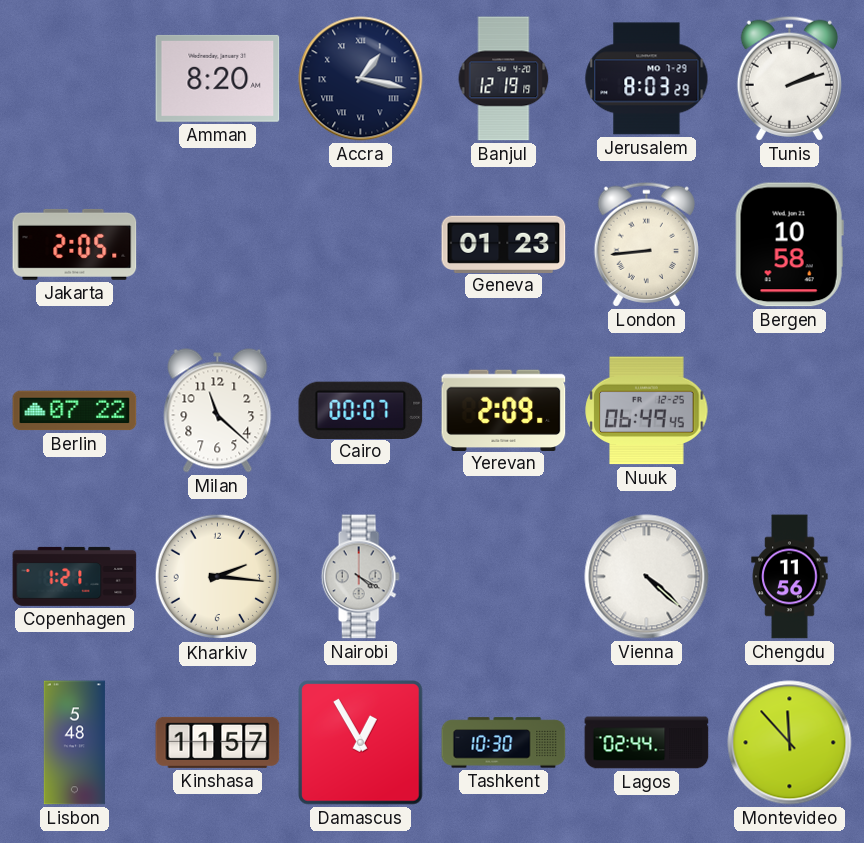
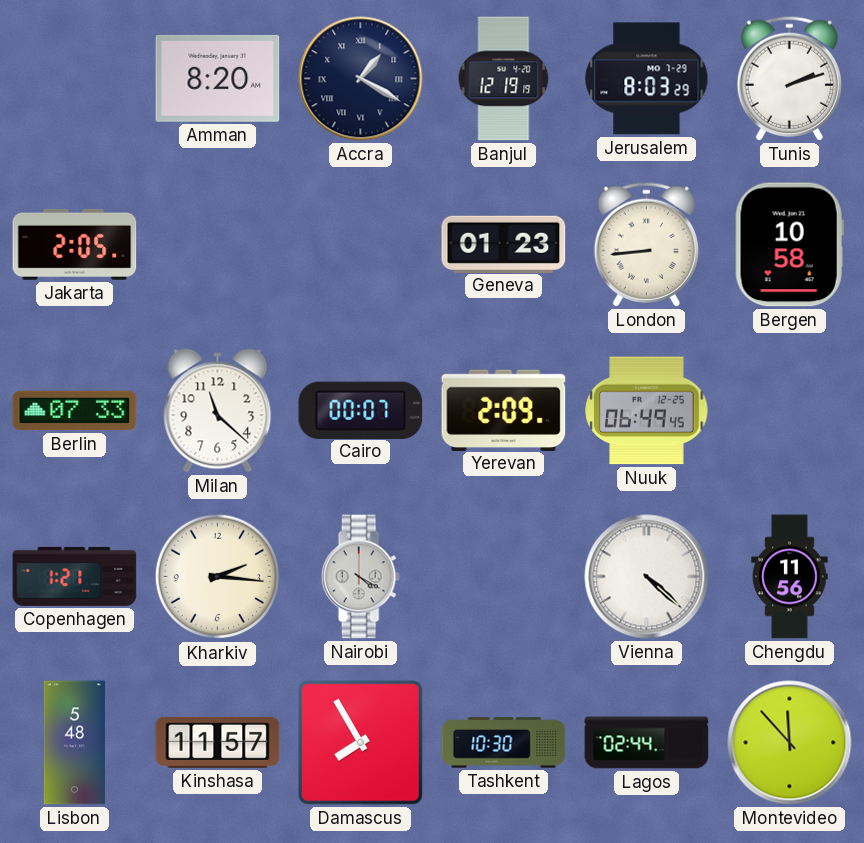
Accra: 1:17 -> 1:20
Berlin: 07:22 -> 07:33
Damascus: 12:55 -> 7:55
